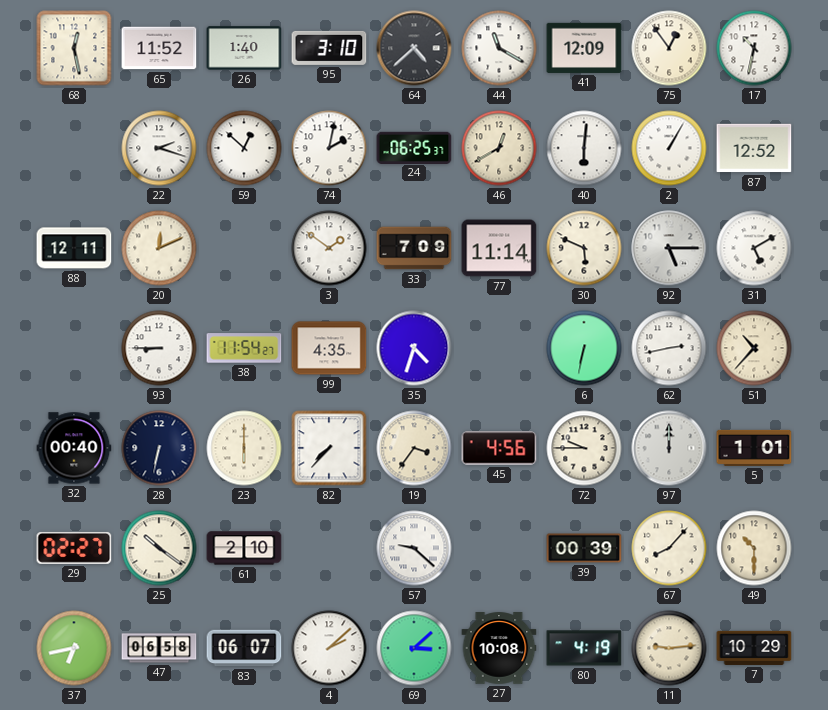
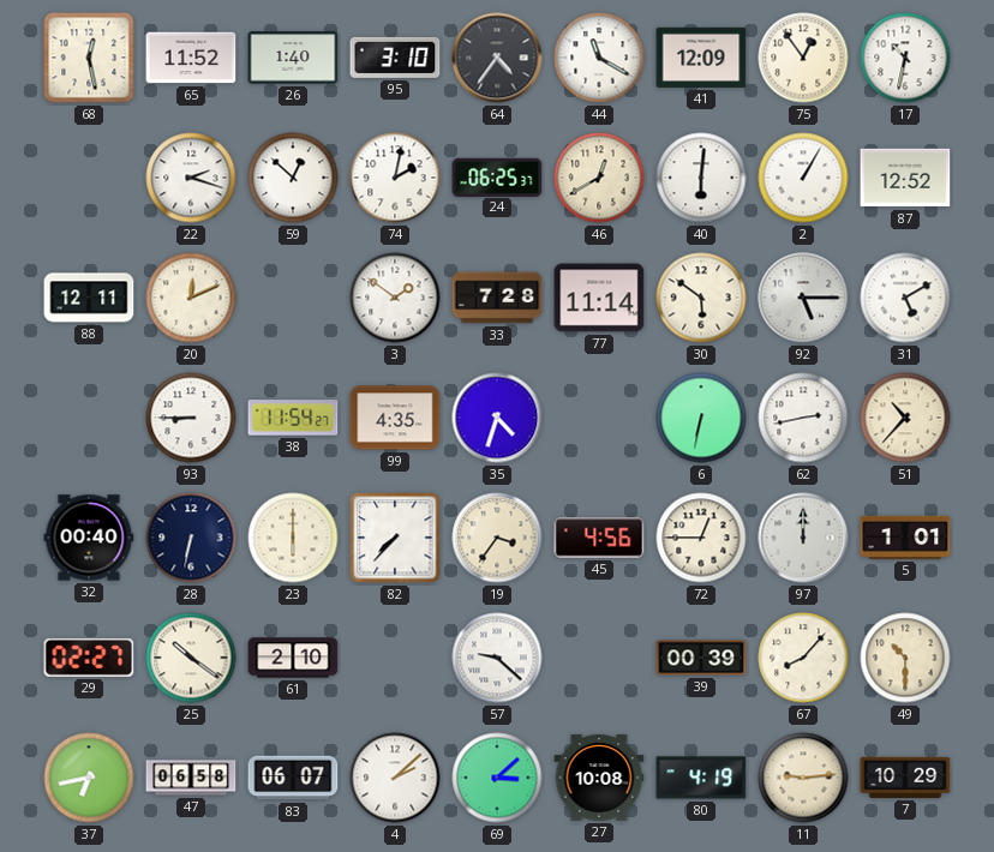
64: 4:38 -> 4:36
33: 7:09 -> 7:28
30: 5:49 -> 5:51
72: 9:45 -> 12:45
